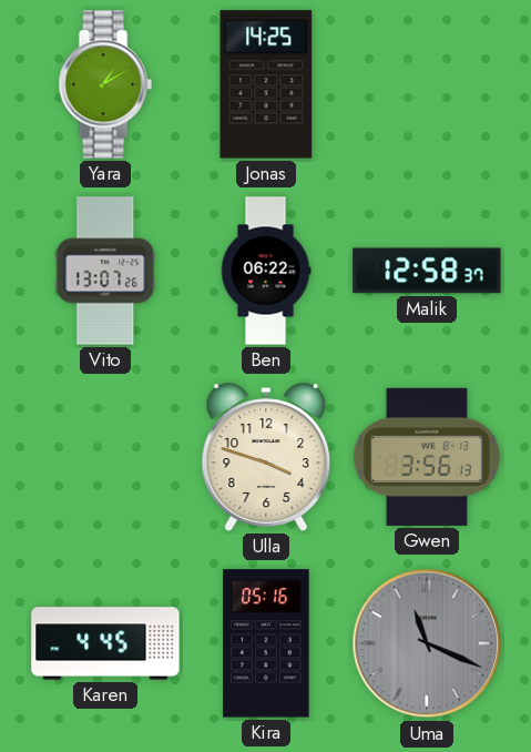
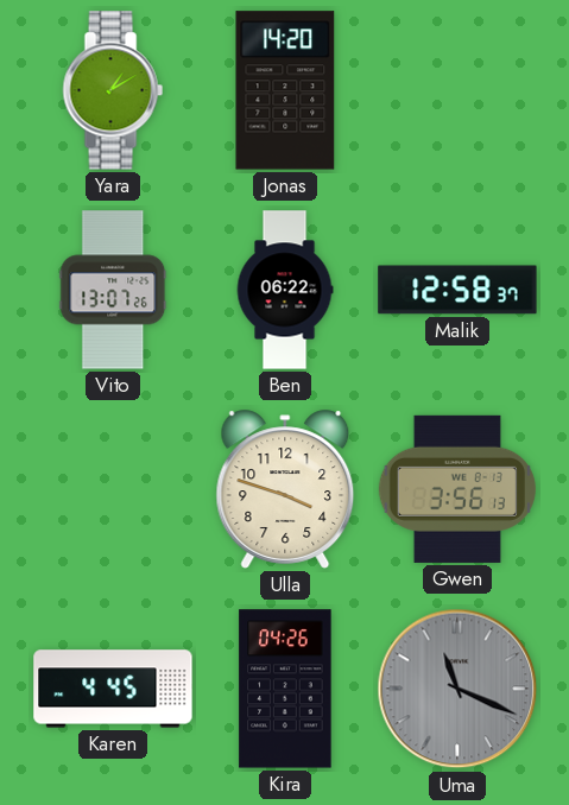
Jonas: 14:25 -> 14:20
Kira: 05:16 -> 04:26
